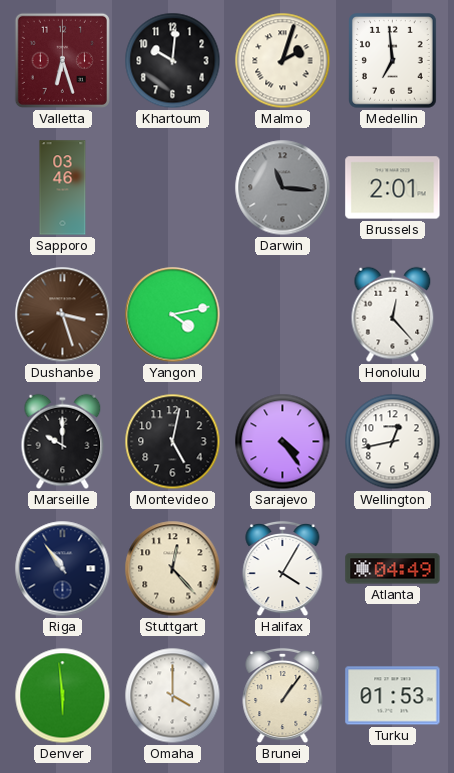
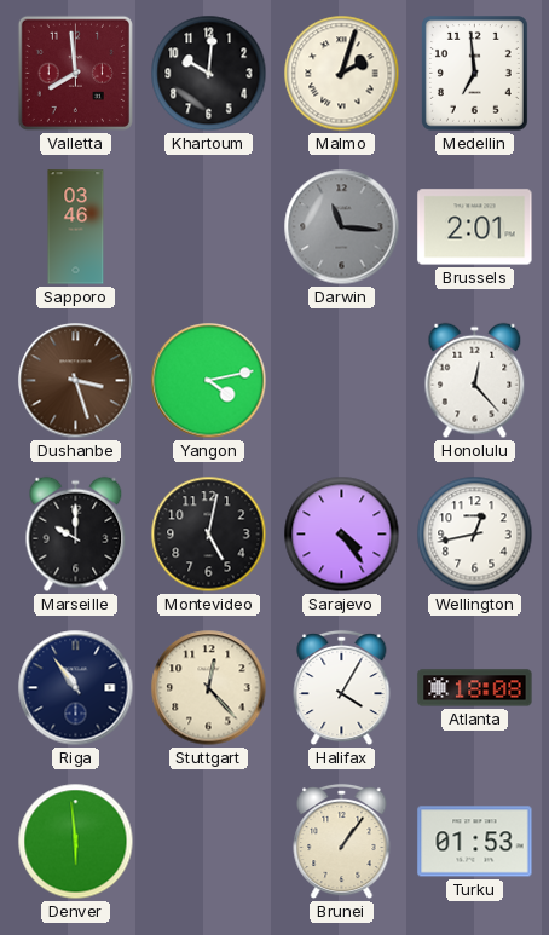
Valletta: 6:27 -> 7:59
Atlanta: 04:49 -> 18:08
Omaha: 4:00 -> none
